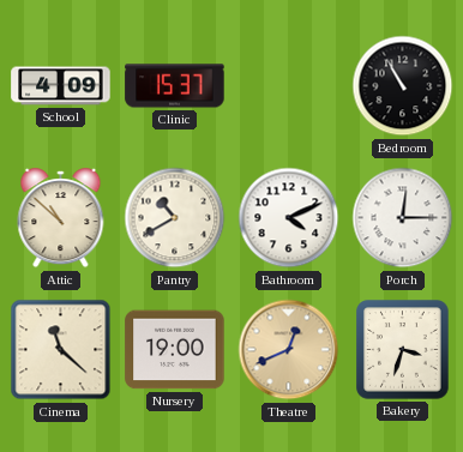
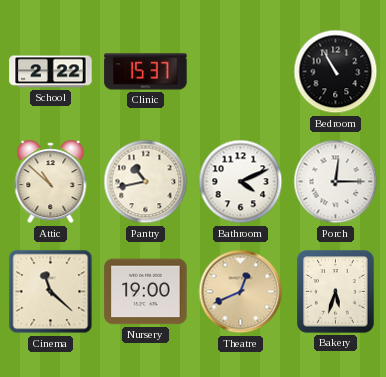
School: 4:09 -> 2:22
Pantry: 10:40 -> 10:43
Bakery: 3:33 -> 5:33
